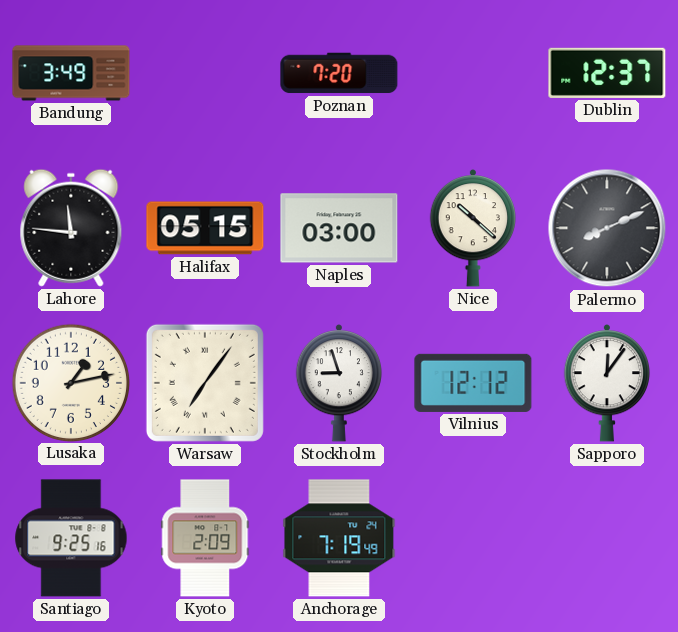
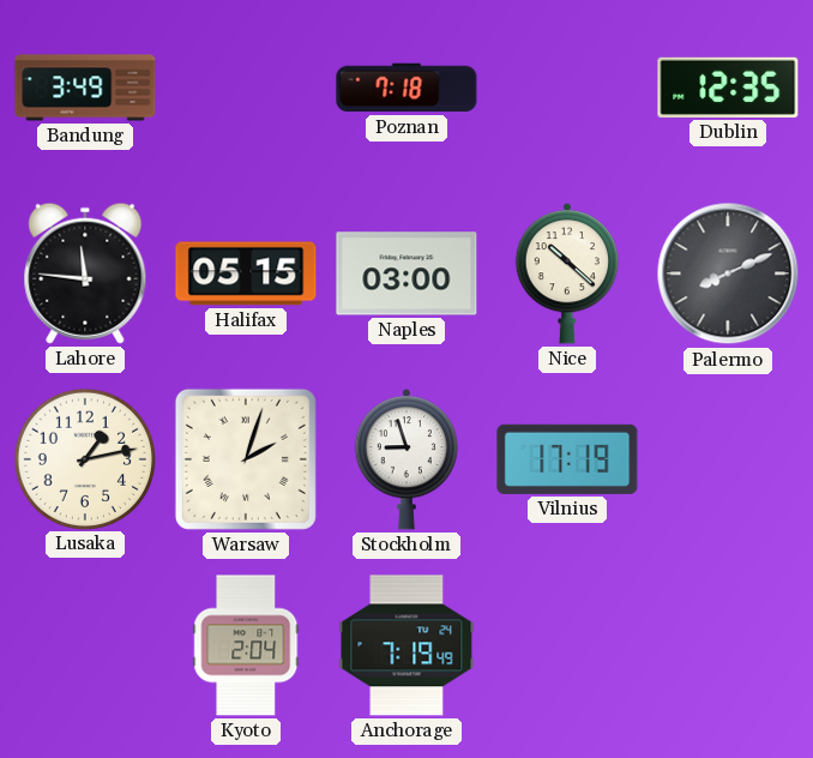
Poznan: 7:20 -> 7:18
Dublin: 12:37 -> 12:35
Warsaw: 7:06 -> 2:03
Vilnius: 12:12 -> 17:19
Sapporo: 12:06 -> none
Santiago: 9:25 -> none
Kyoto: 2:09 -> 2:04
